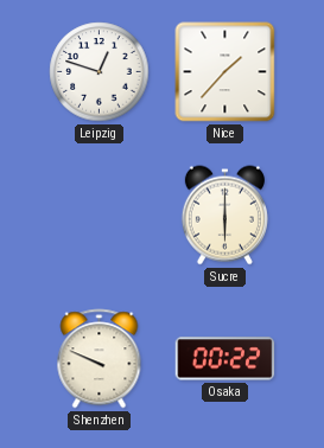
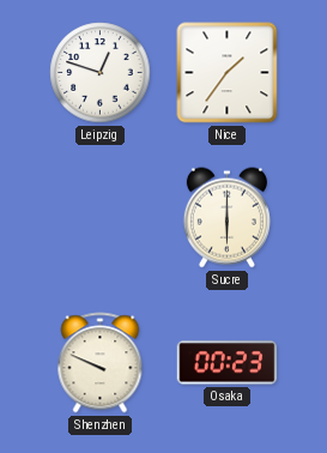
Nice: 1:37 -> 1:36
Osaka: 00:22 -> 00:23
